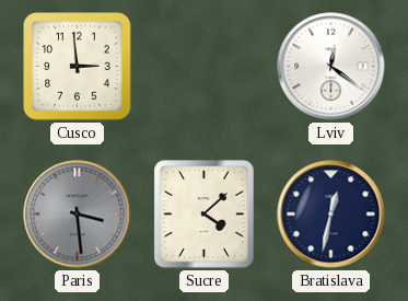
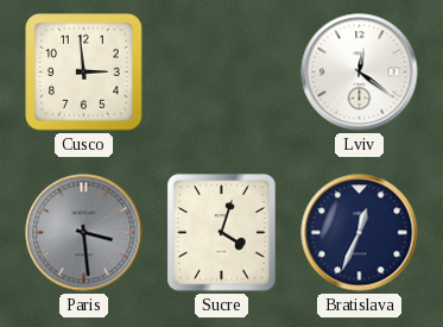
Sucre: 4:08 -> 4:03
Bratislava: 12:32 -> 12:34
